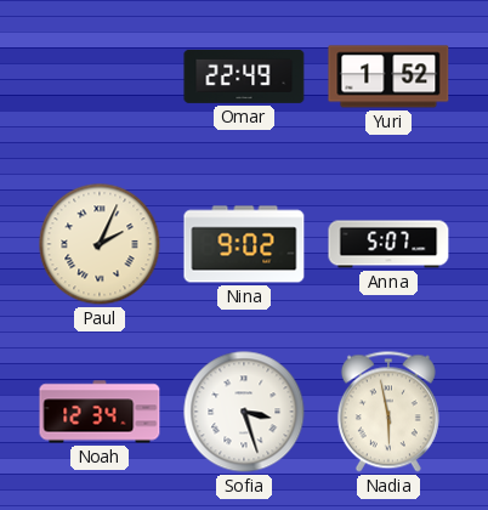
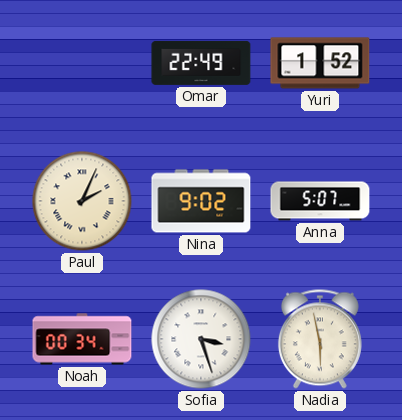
Noah: 12:34 -> 00:34
